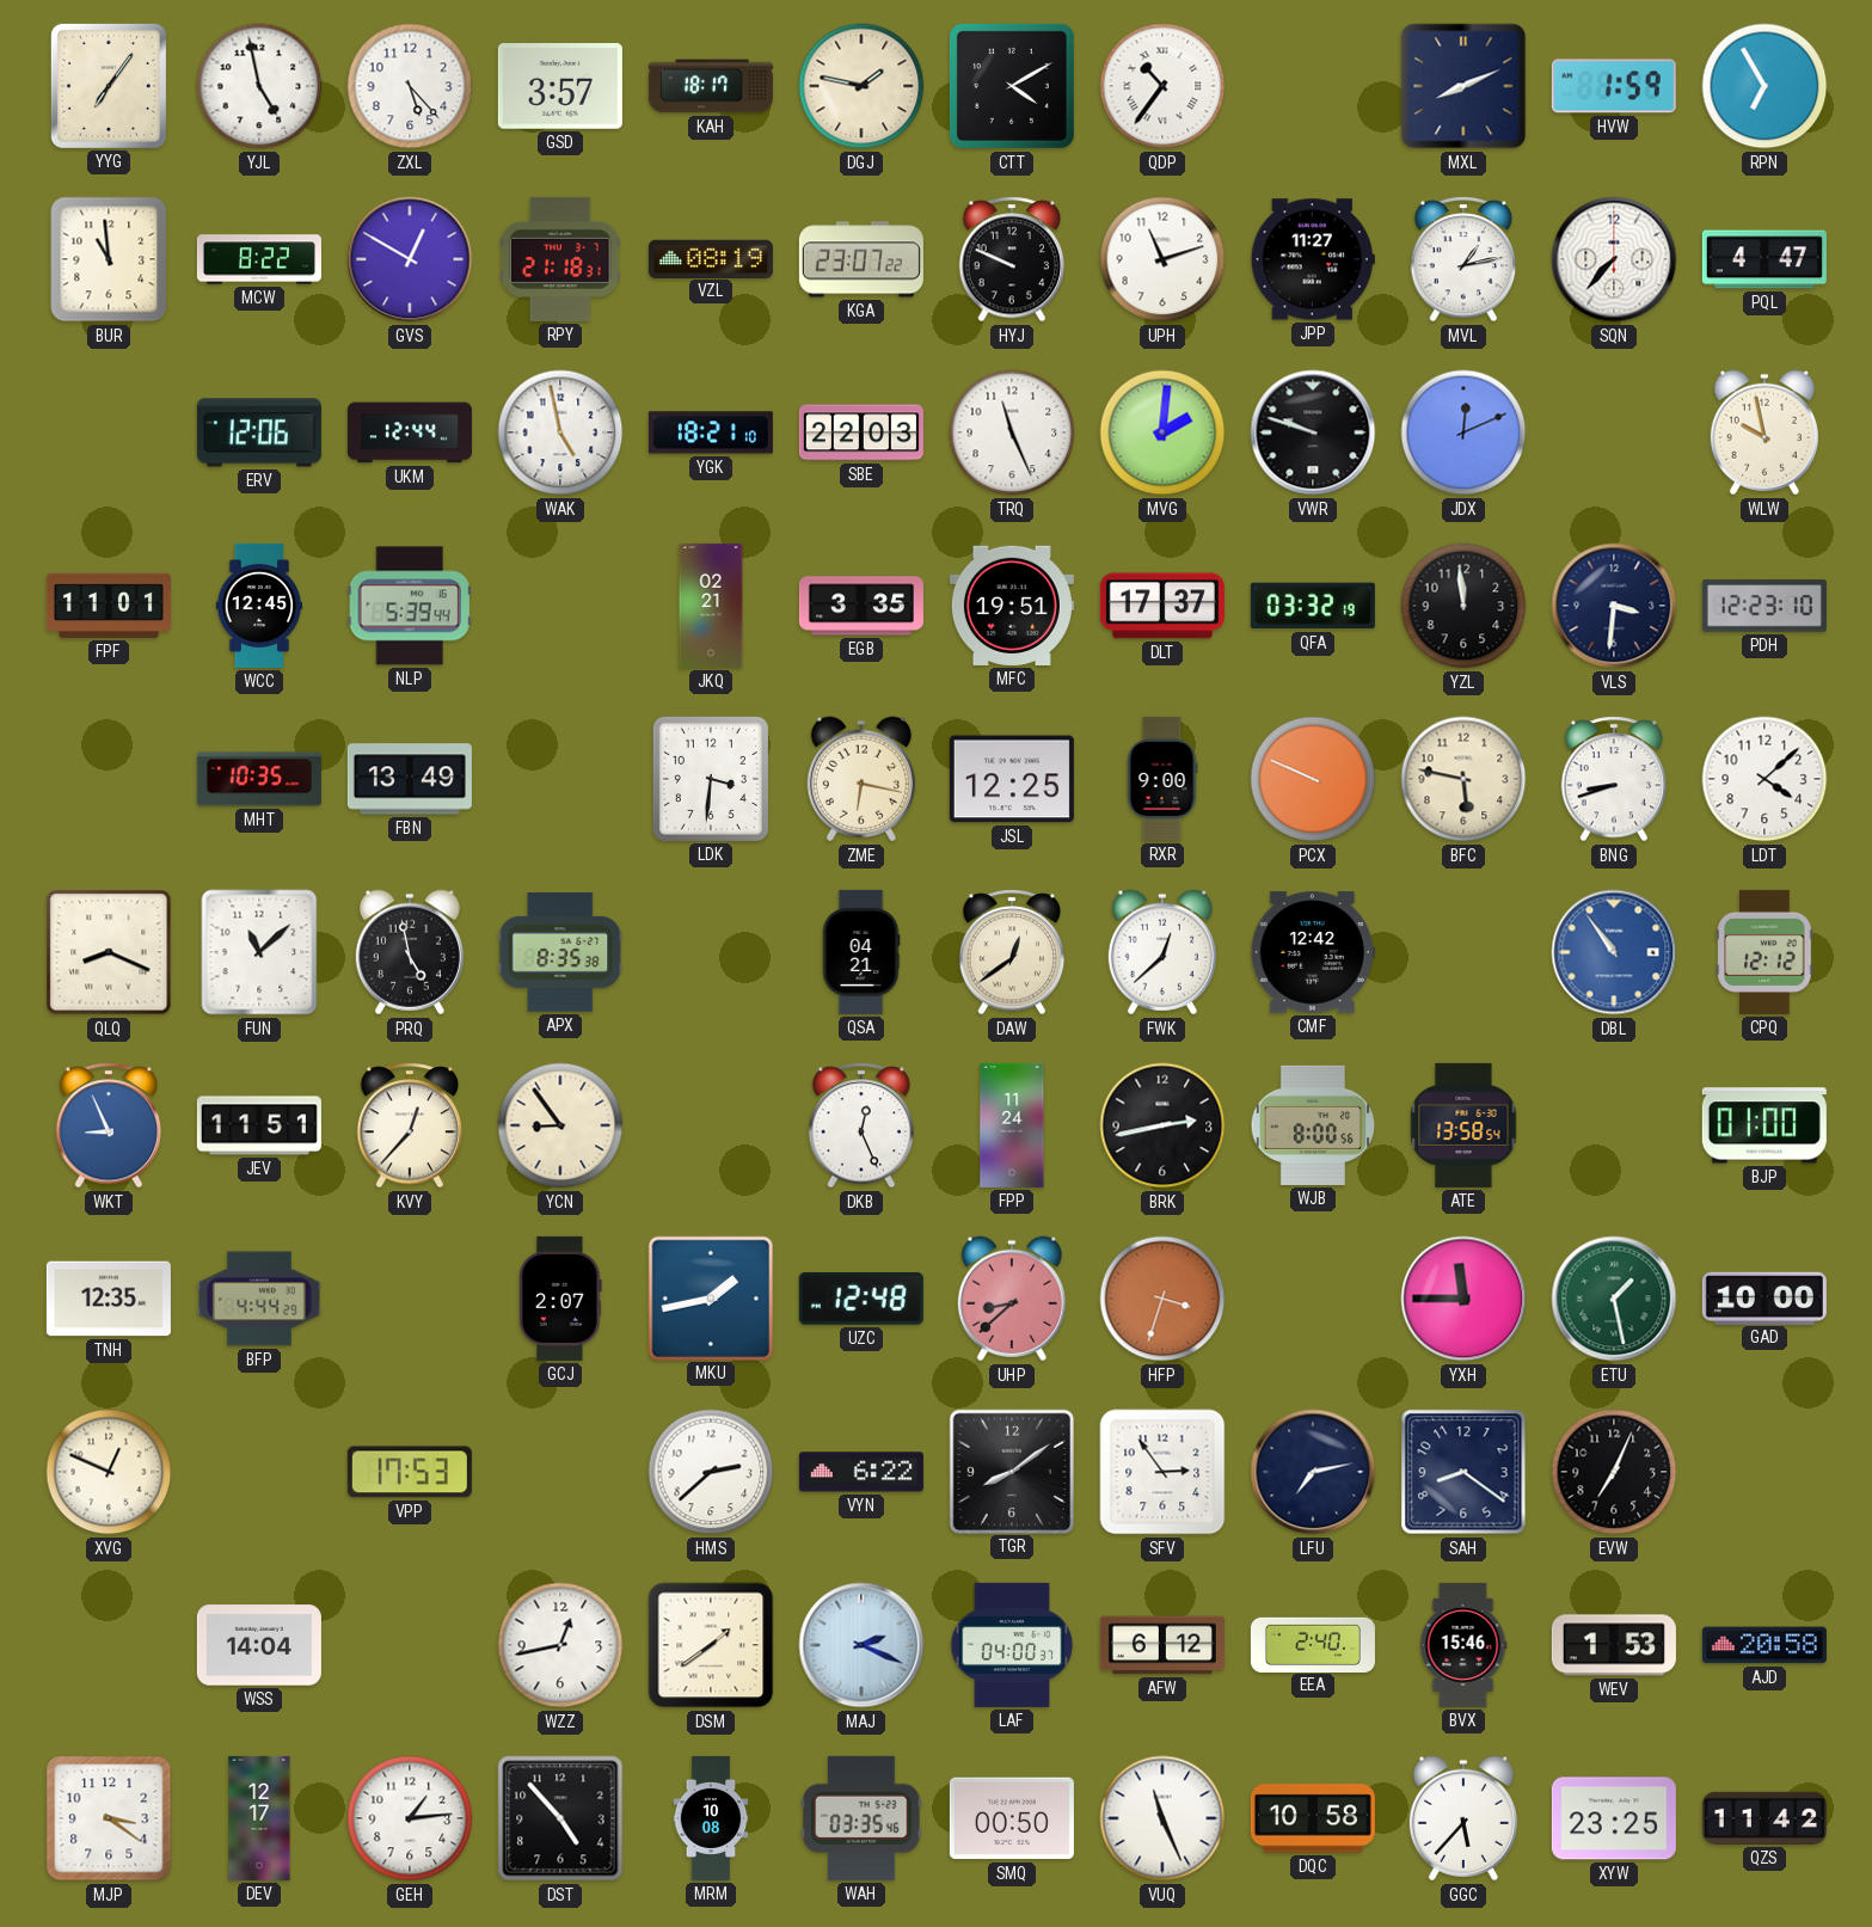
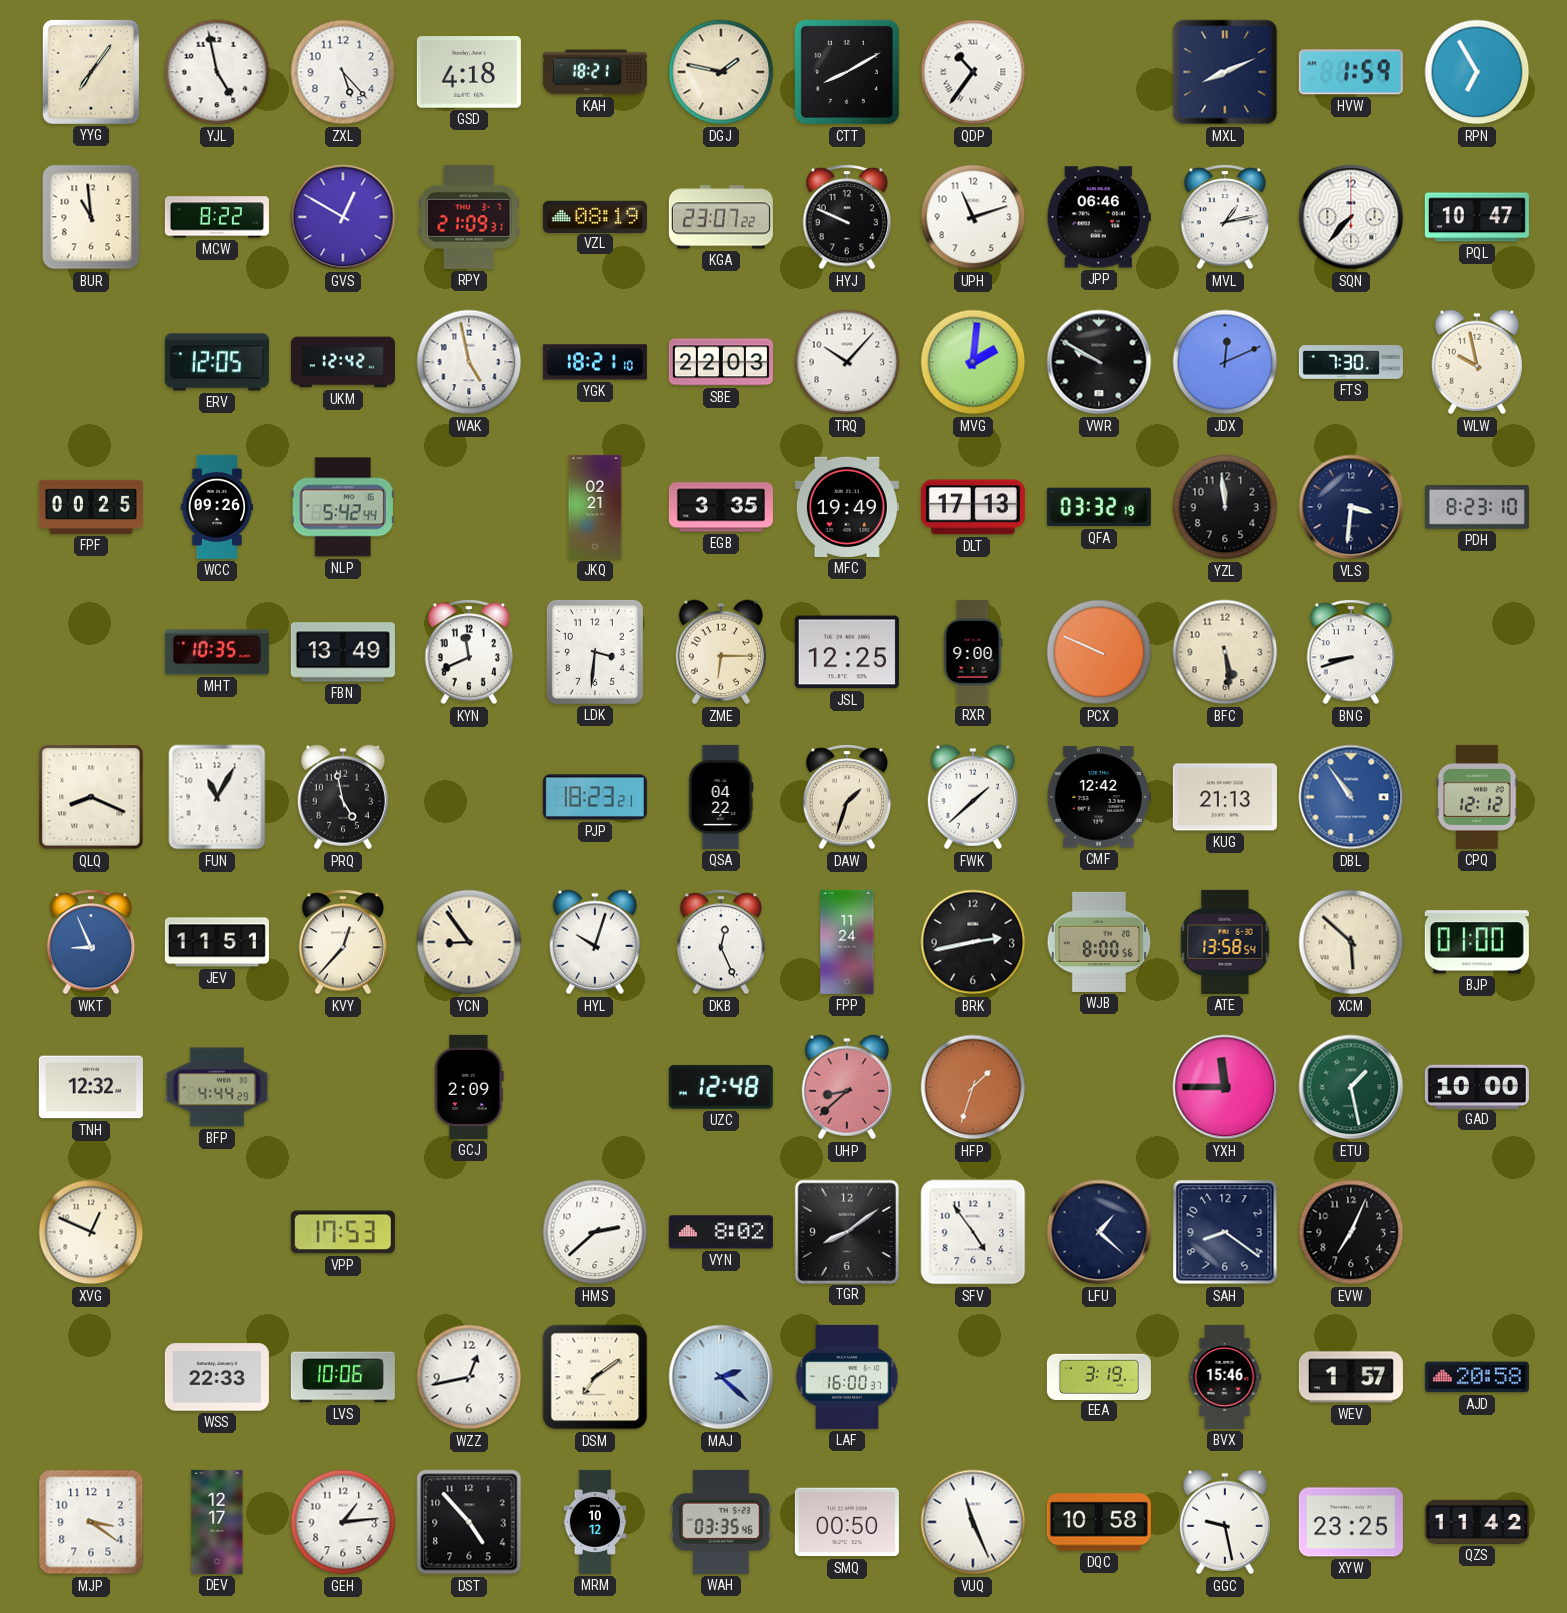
GSD: 3:57 -> 4:18
KAH: 18:17 -> 18:21
CTT: 4:10 -> 8:10
RPY: 21:18 -> 21:09
JPP: 11:27 -> 06:46
PQL: 4:47 -> 10:47
ERV: 12:06 -> 12:05
UKM: 12:44 -> 12:42
TRQ: 11:26 -> 10:07
VWR: 9:48 -> 9:50
FTS: none -> 7:30
FPF: 11:01 -> 00:25
WCC: 12:45 -> 09:26
NLP: 5:39 -> 5:42
MFC: 19:51 -> 19:49
DLT: 17:37 -> 17:13
PDH: 12:23 -> 8:23
KYN: none -> 11:41
ZME: 6:17 -> 6:15
BFC: 5:47 -> 5:29
LDT: 4:08 -> none
FUN: 11:08 -> 11:05
APX: 8:35 -> none
PJP: none -> 18:23
QSA: 04:21 -> 04:22
DAW: 12:39 -> 1:33
FWK: 12:38 -> 1:38
KUG: none -> 21:13
HYL: none -> 10:03
XCM: none -> 5:52
TNH: 12:35 -> 12:32
GCJ: 2:07 -> 2:09
MKU: 1:43 -> none
HFP: 3:33 -> 1:33
VYN: 6:22 -> 8:02
SFV: 2:54 -> 4:54
LFU: 7:13 -> 1:22
WSS: 14:04 -> 22:33
LVS: none -> 10:06
DSM: 1:39 -> 7:09
MAJ: 2:19 -> 2:22
LAF: 04:00 -> 16:00
AFW: 6:12 -> none
EEA: 2:40 -> 3:19
WEV: 1:53 -> 1:57
MRM: 10:08 -> 10:12
GGC: 5:37 -> 9:28
